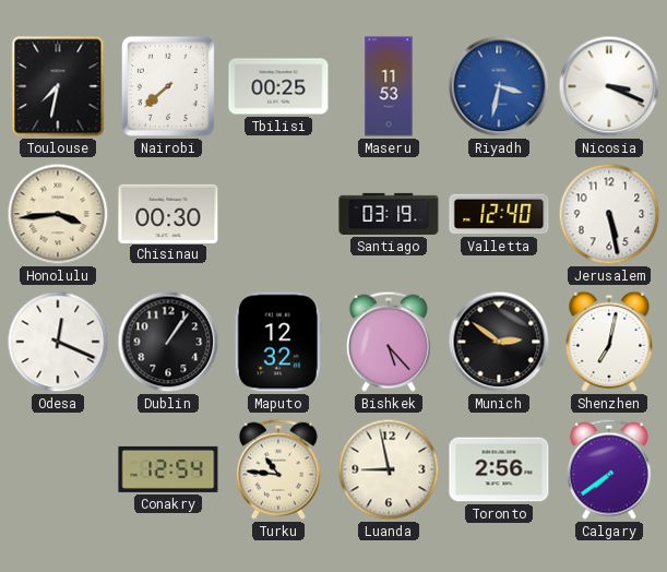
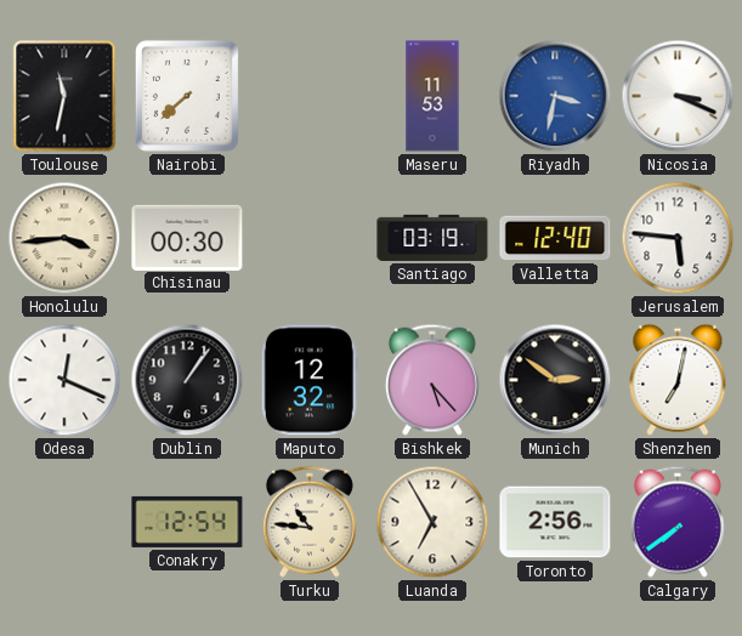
Toulouse: 7:32 -> 11:32
Tbilisi: 00:25 -> none
Jerusalem: 5:28 -> 5:46
Luanda: 8:58 -> 6:55
